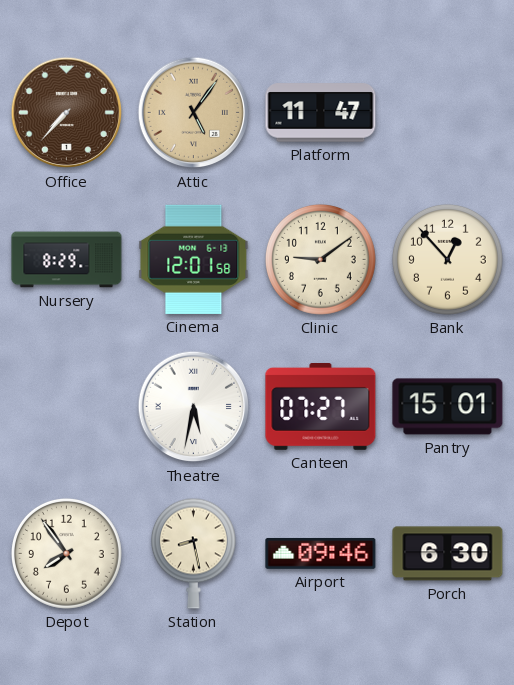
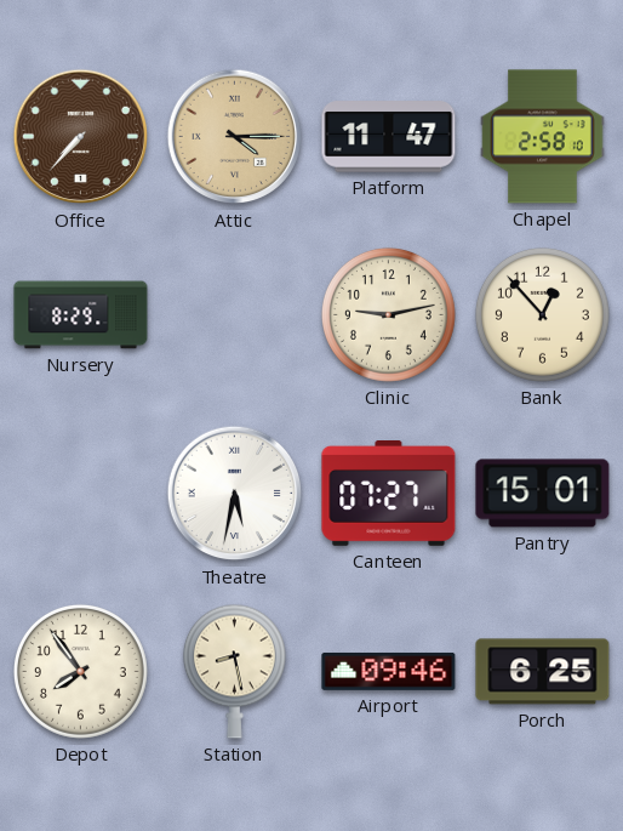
Attic: 5:06 -> 4:15
Chapel: none -> 2:58
Cinema: 12:01 -> none
Clinic: 9:09 -> 9:13
Porch: 6:30 -> 6:25
